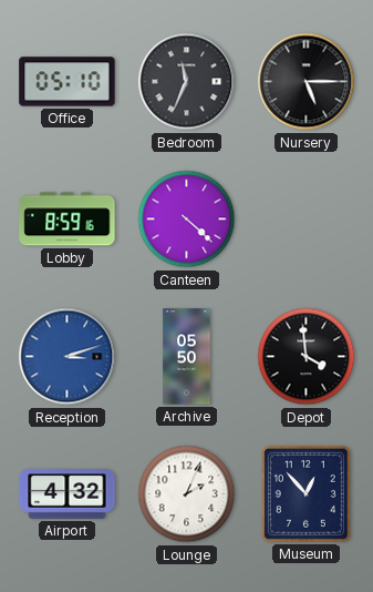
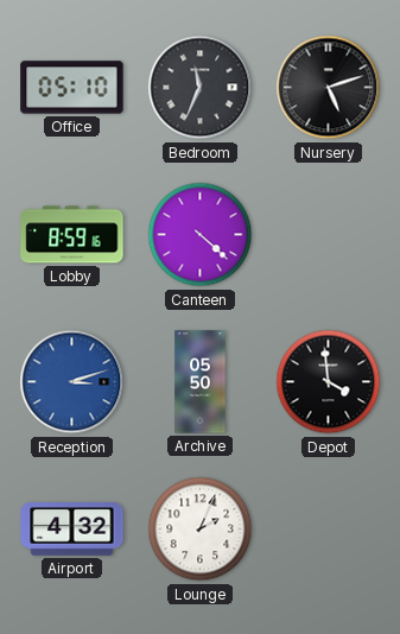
Nursery: 5:15 -> 5:12
Museum: 12:53 -> none
